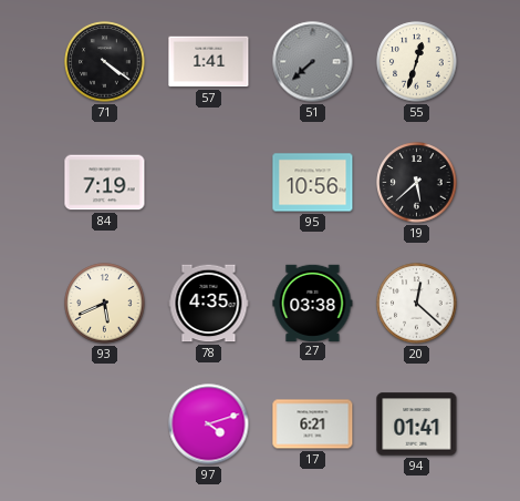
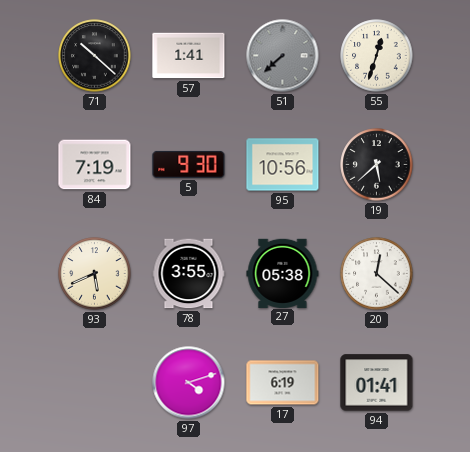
71: 4:21 -> 10:22
5: none -> 9:30
78: 4:35 -> 3:55
27: 03:38 -> 05:38
17: 6:21 -> 6:19
